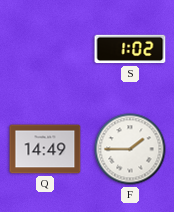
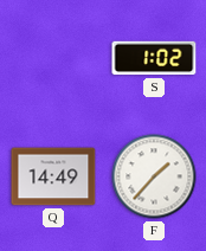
F: 1:45 -> 1:37
